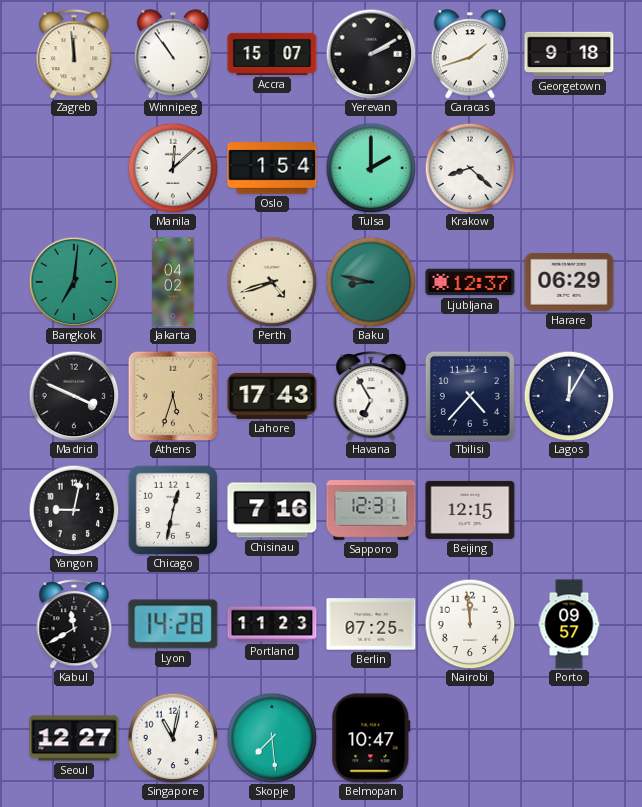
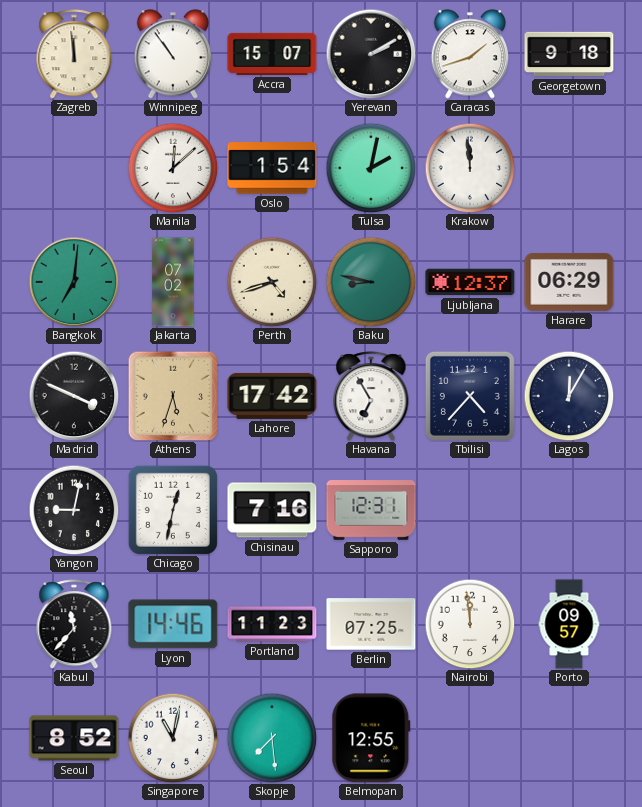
Tulsa: 2:00 -> 2:02
Krakow: 8:22 -> 11:59
Jakarta: 04:02 -> 07:02
Lahore: 17:43 -> 17:42
Beijing: 12:15 -> none
Kabul: 11:40 -> 11:37
Lyon: 14:28 -> 14:46
Seoul: 12:27 -> 8:52
Belmopan: 10:47 -> 12:55
